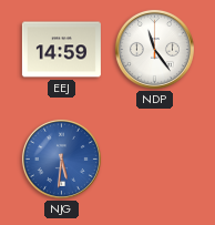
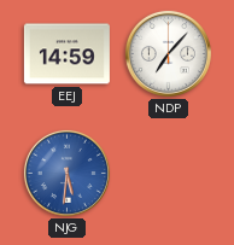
NDP: 11:24 -> 7:07
